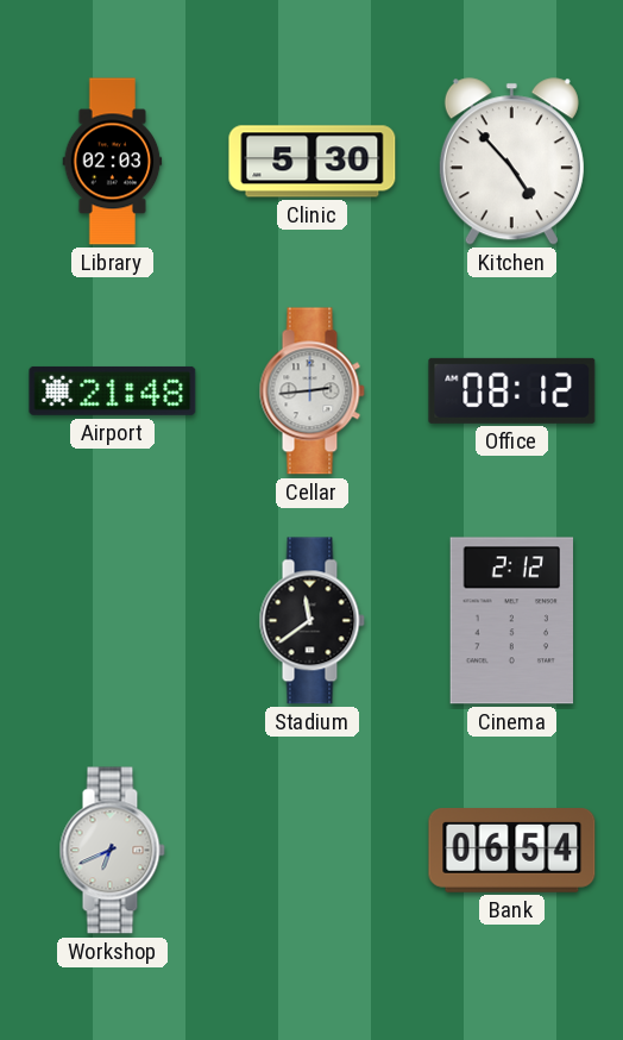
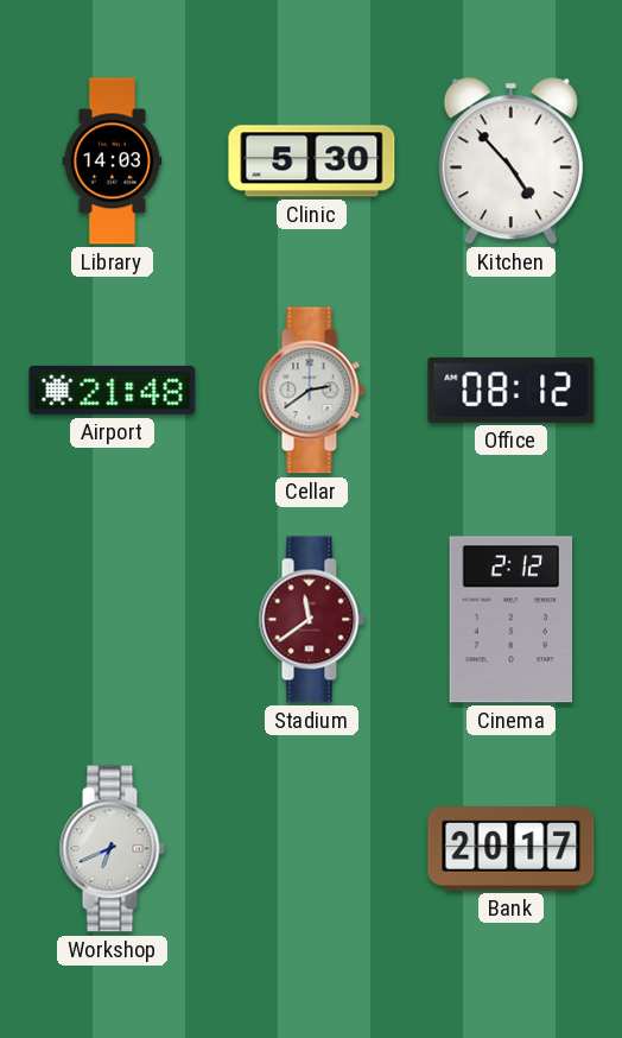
Library: 02:03 -> 14:03
Cellar: 2:44 -> 2:39
Stadium dial: black -> burgundy
Bank: 06:54 -> 20:17
